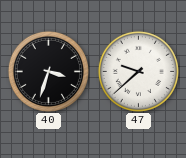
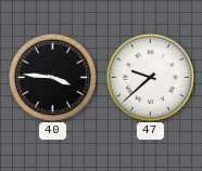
40: 3:33 -> 3:46
